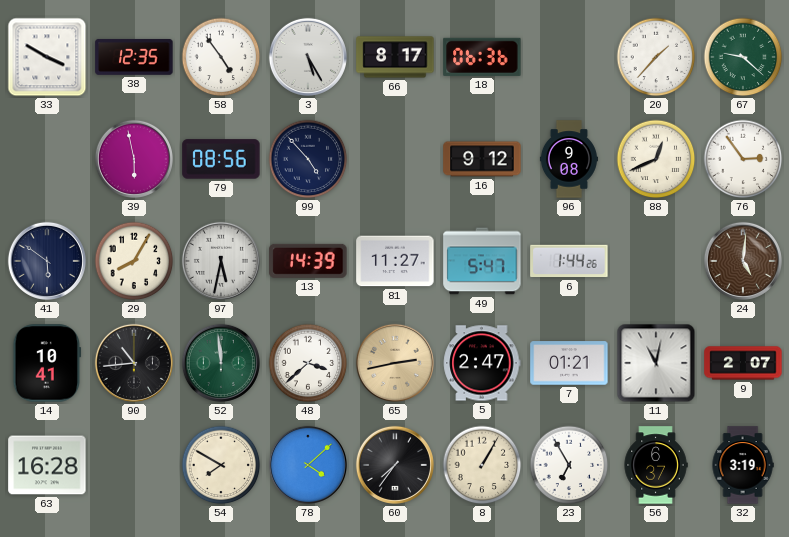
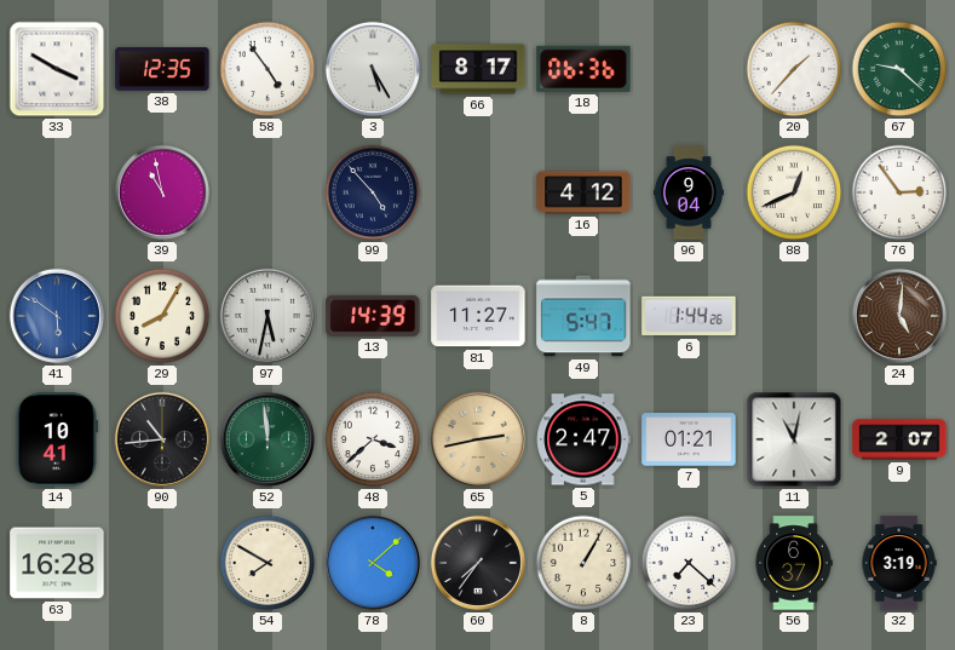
39: 5:58 -> 10:58
79: 08:56 -> none
16: 9:12 -> 4:12
96: 9:08 -> 9:04
41 dial: navy -> blue
23: 6:55 -> 7:22
